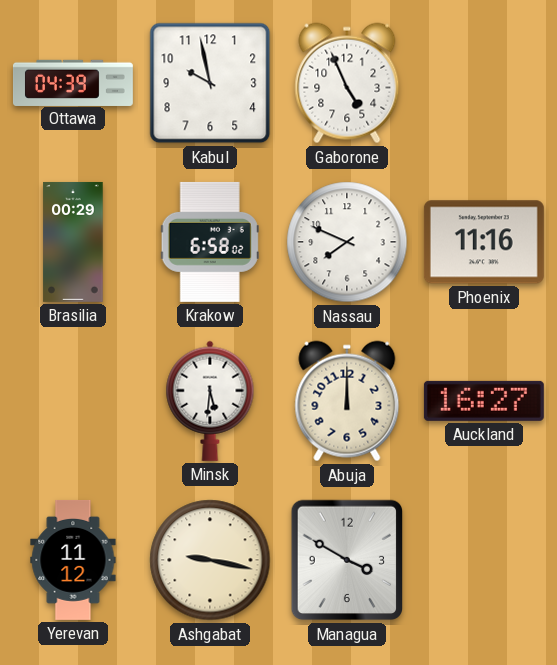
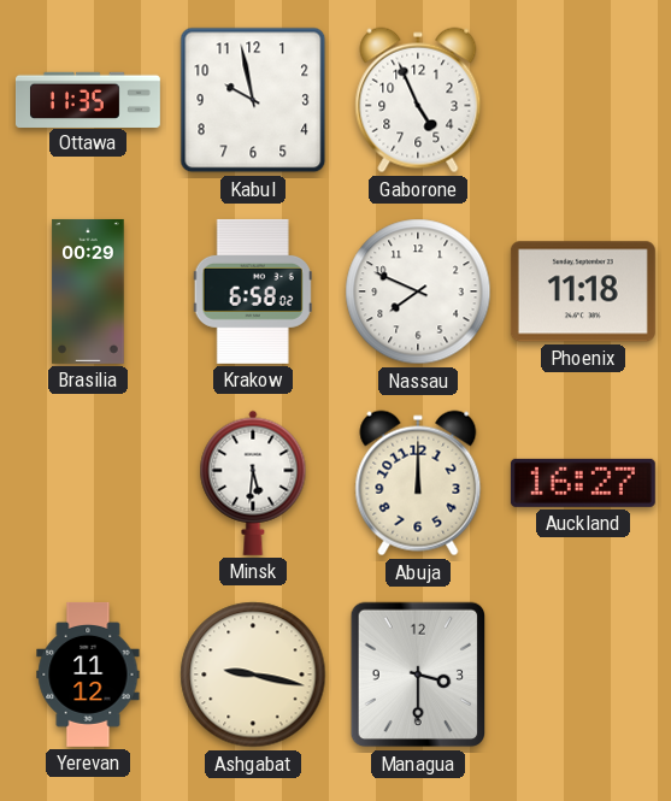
Ottawa: 04:39 -> 11:35
Phoenix: 11:16 -> 11:18
Managua: 3:50 -> 3:30
